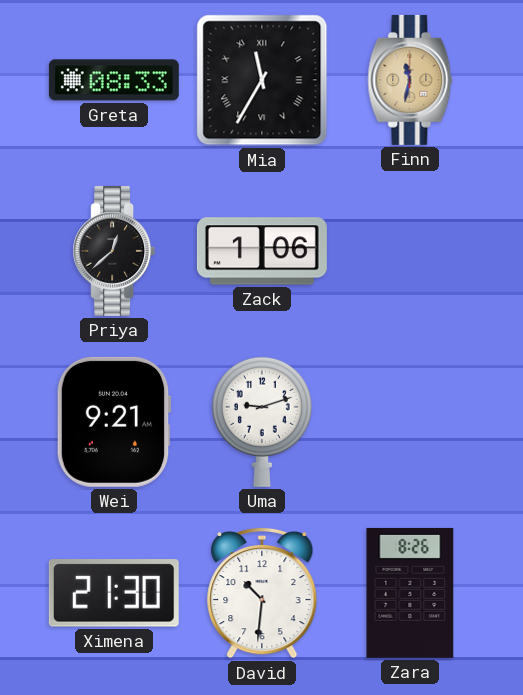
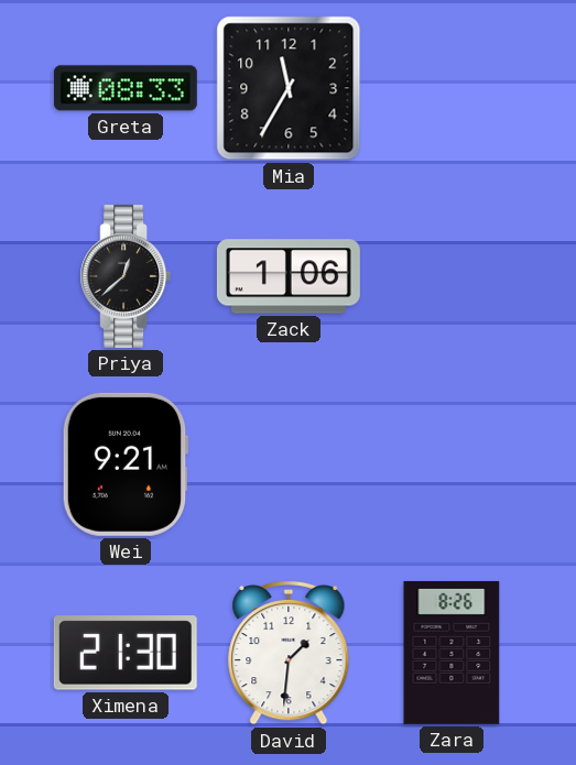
Mia numerals: Roman -> Arabic
Finn: 11:32 -> none
Uma: 9:12 -> none
David: 10:31 -> 1:31
